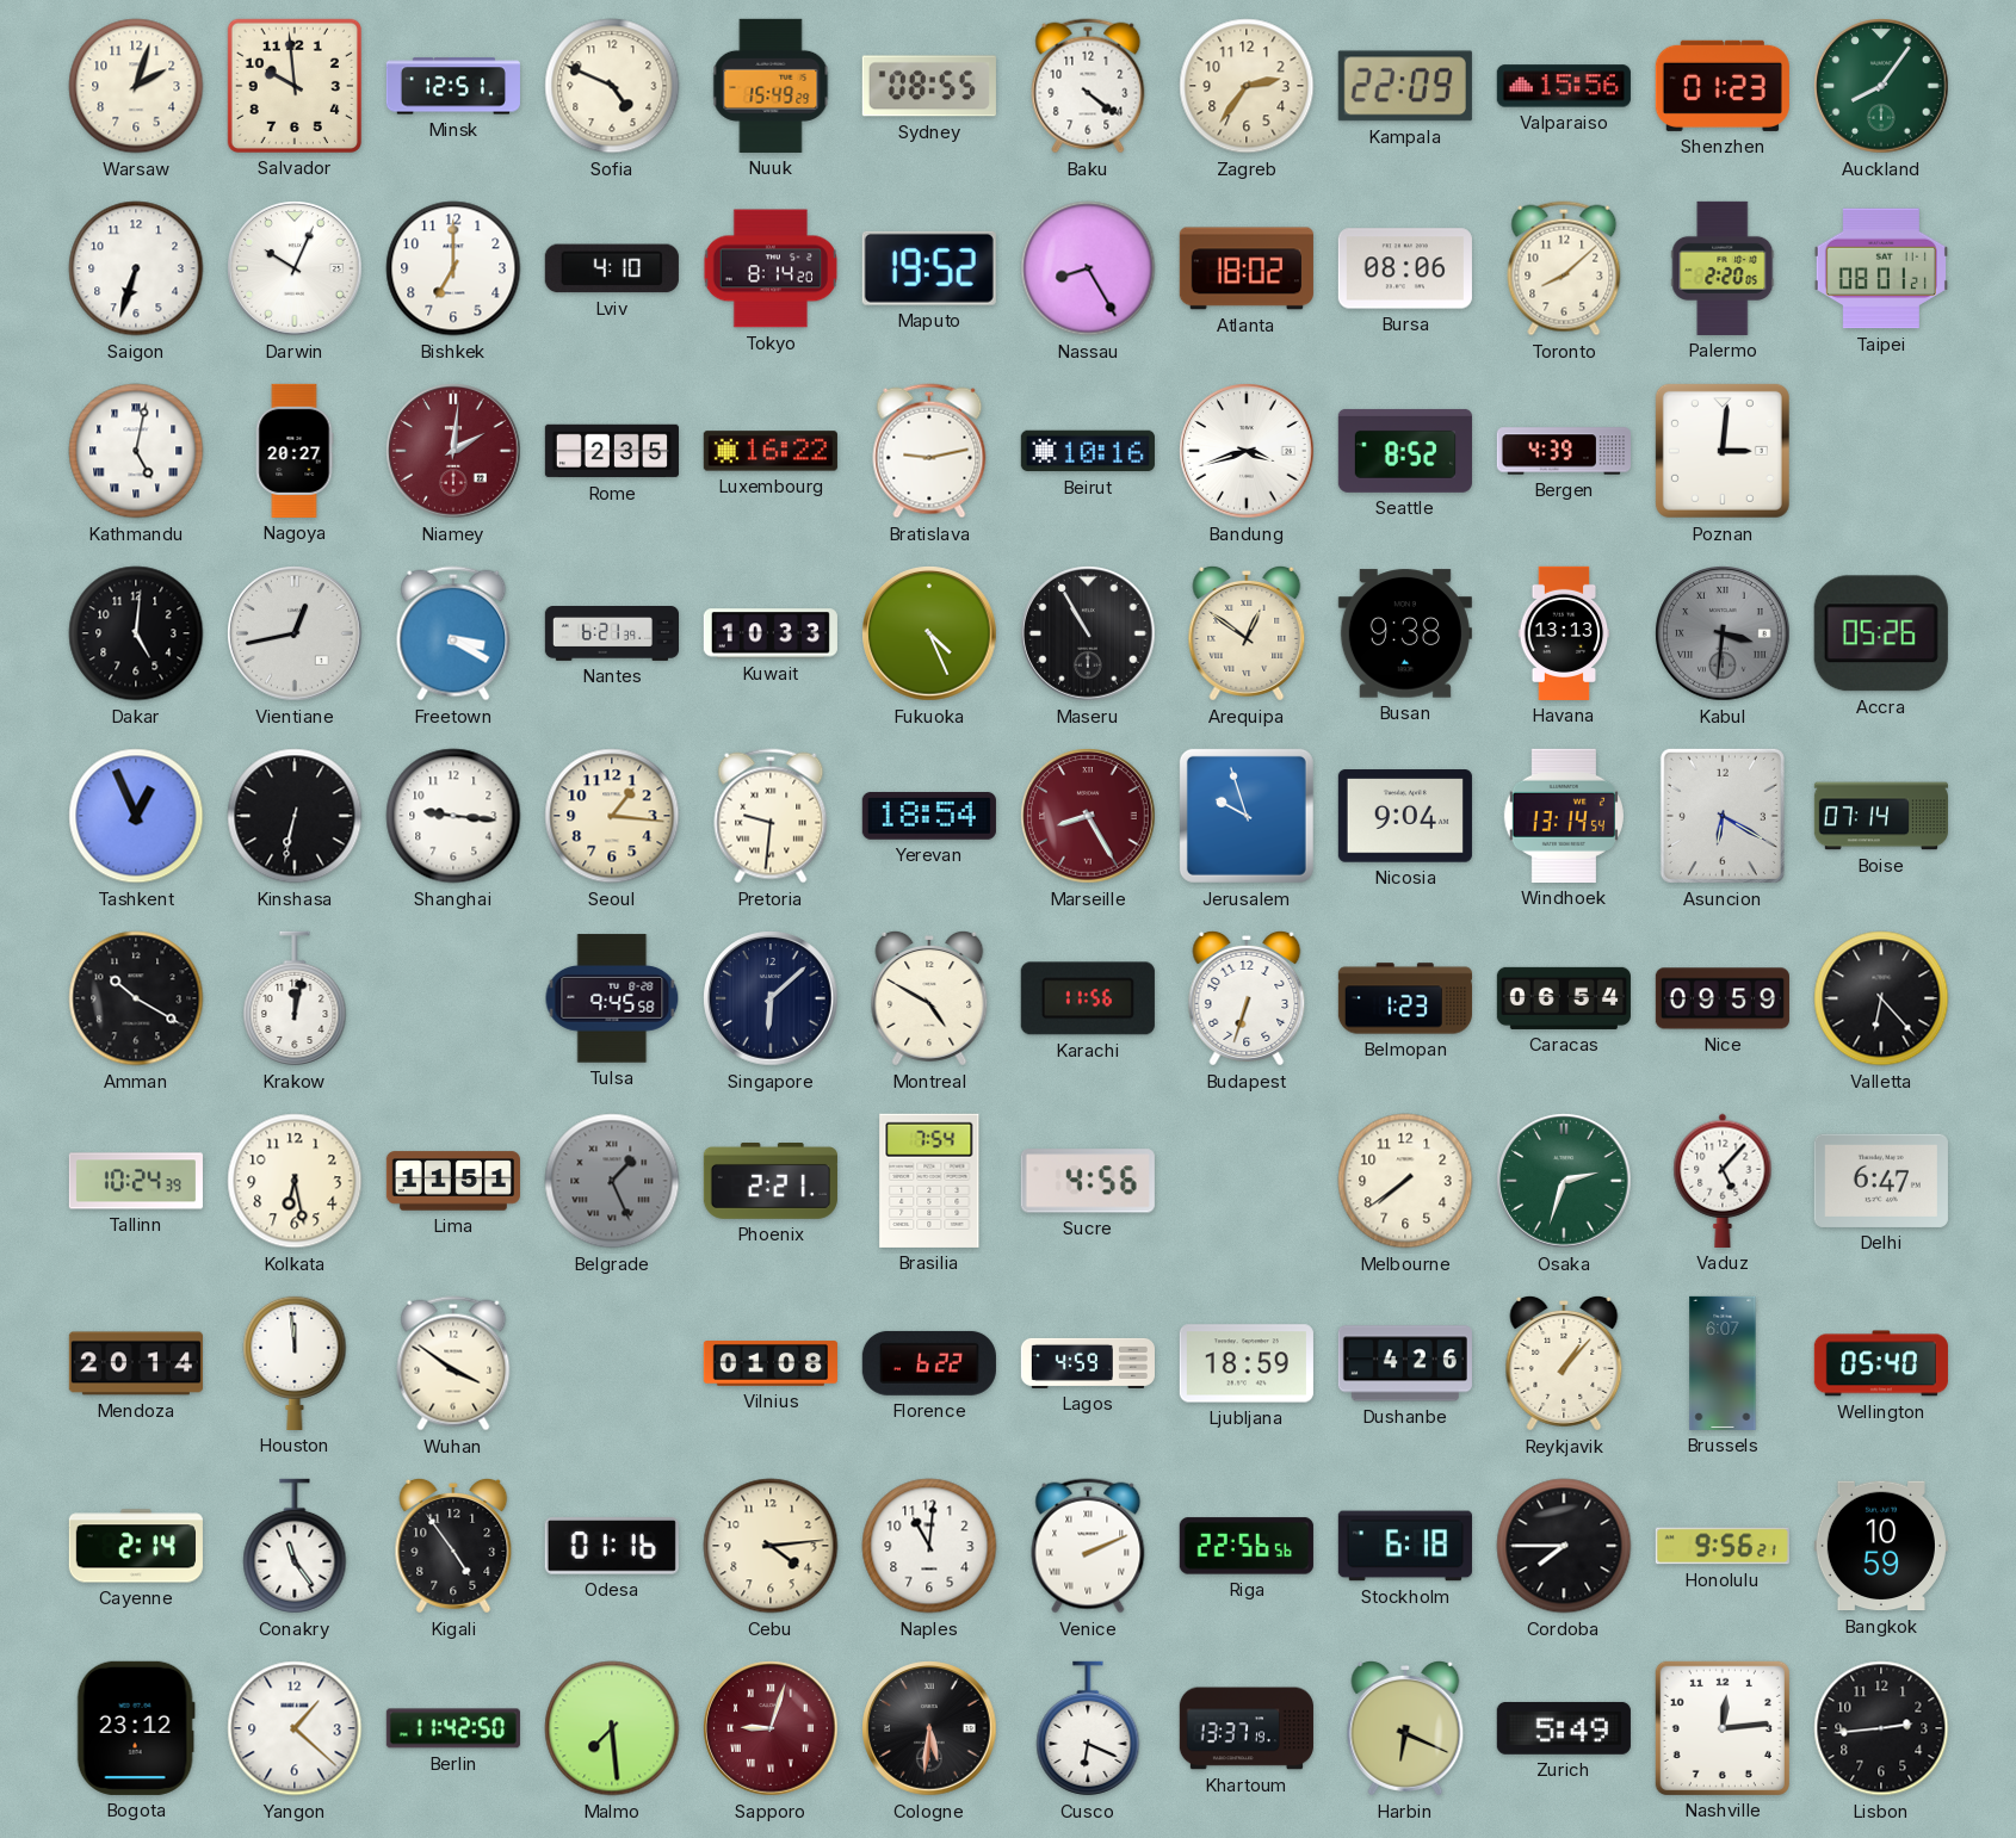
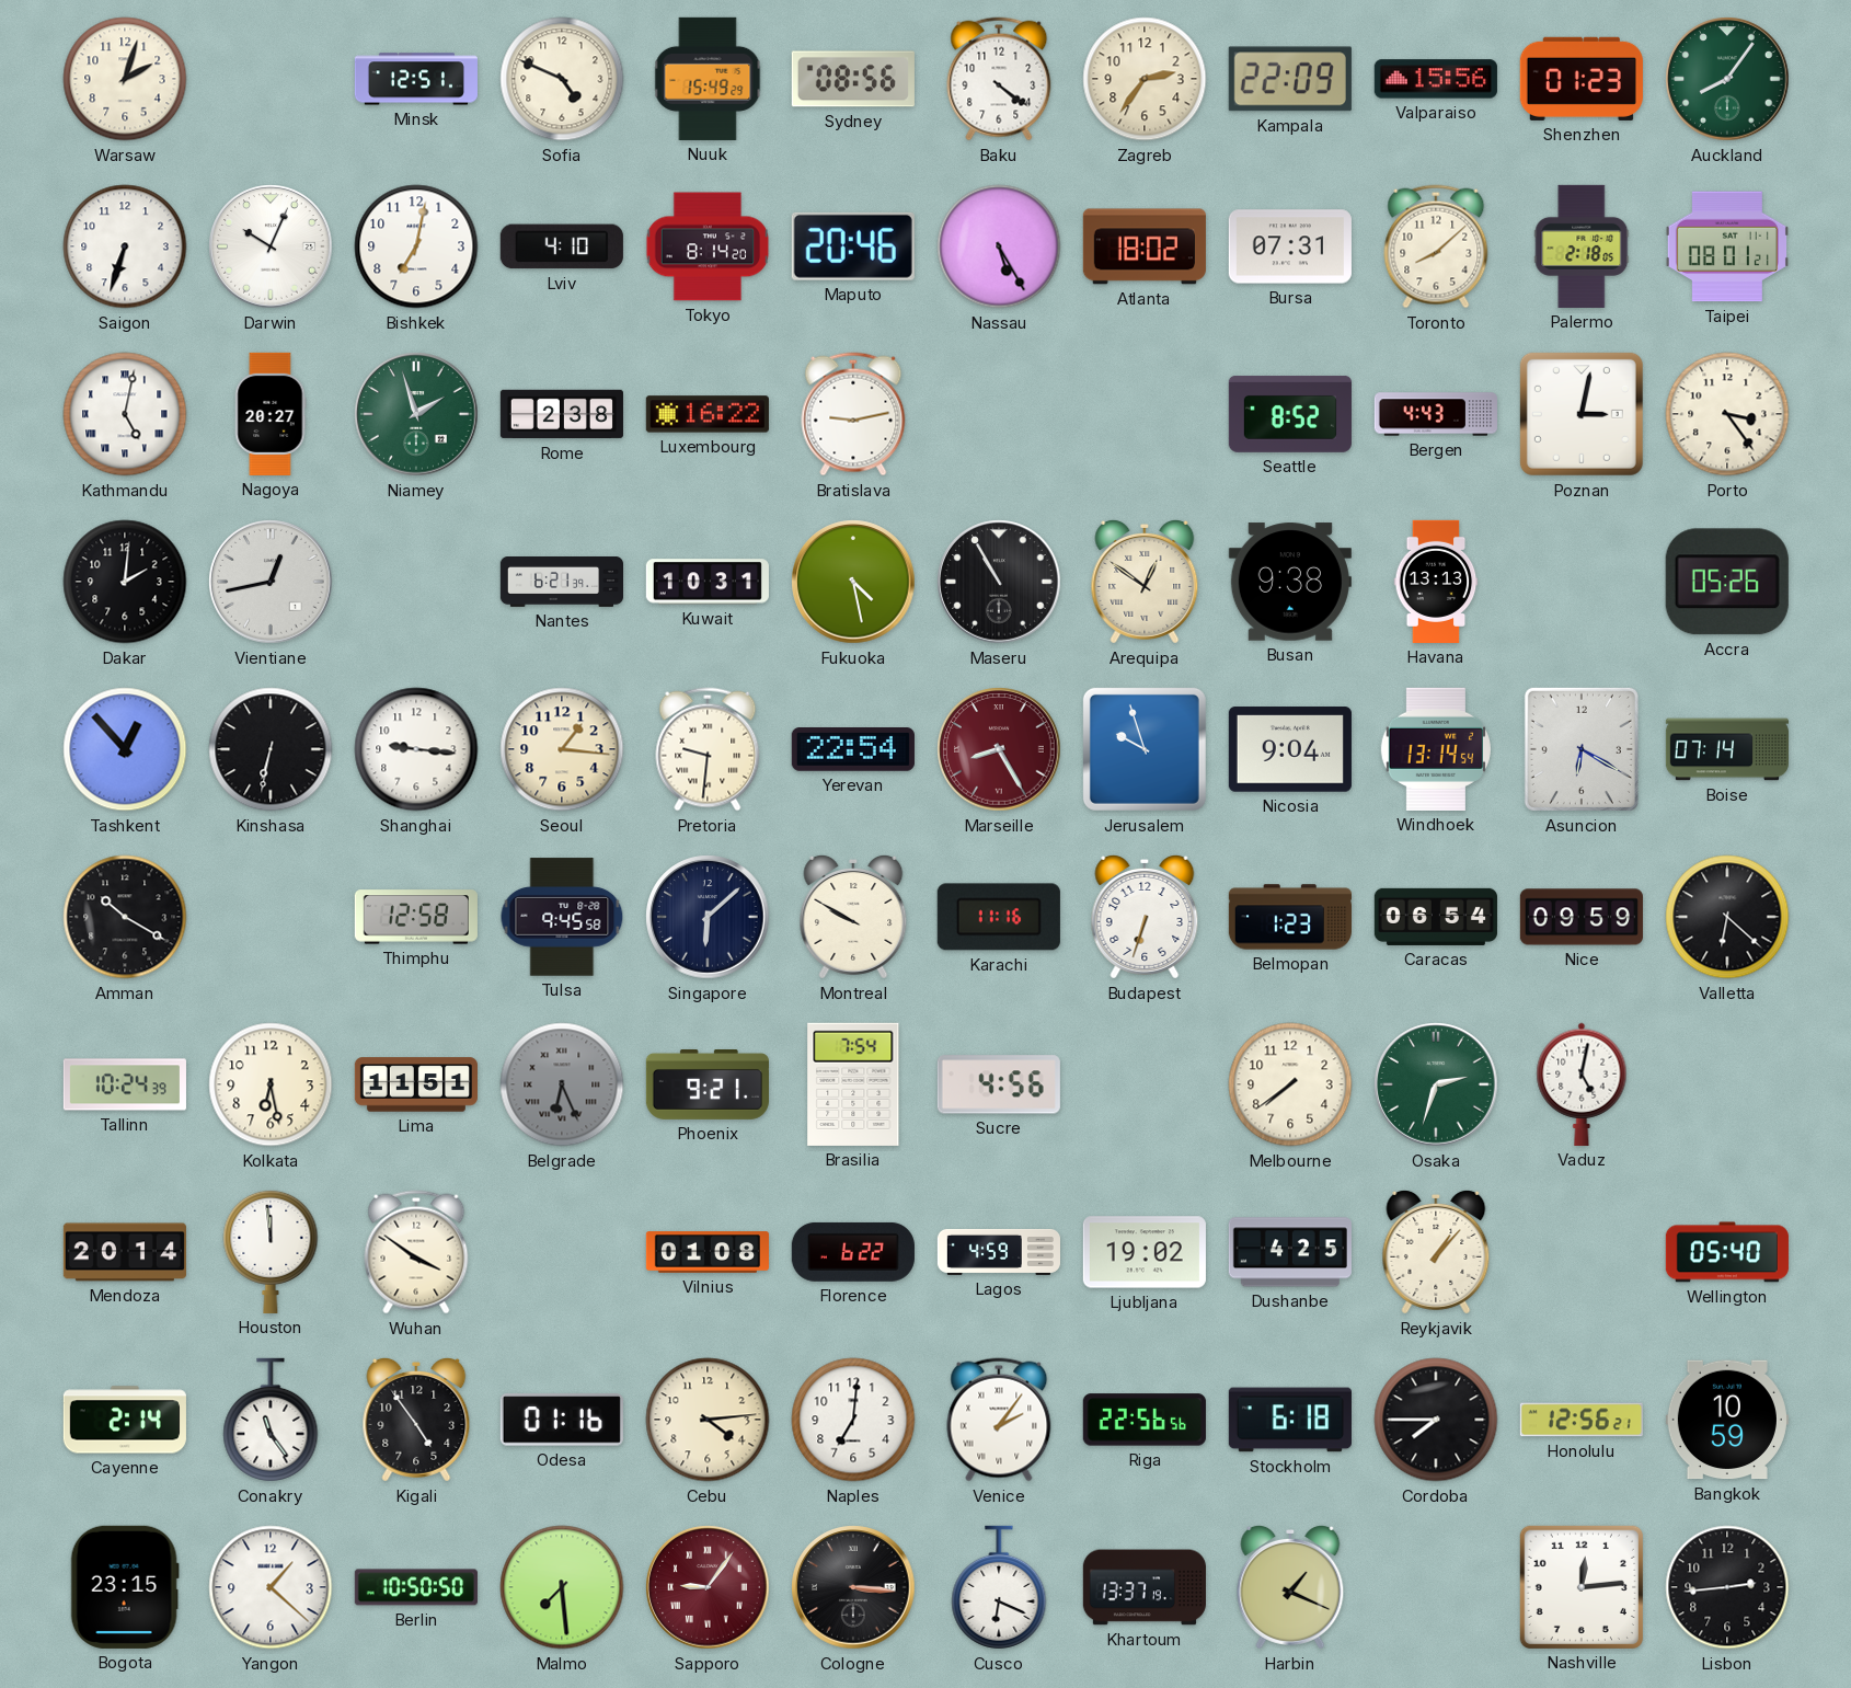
Salvador: 9:59 -> none
Sydney: 08:55 -> 08:56
Bishkek: 7:00 -> 7:02
Maputo: 19:52 -> 20:46
Nassau: 8:25 -> 5:25
Bursa: 08:06 -> 07:31
Palermo: 2:20 -> 2:18
Niamey: 2:01 -> 1:57
Niamey dial: burgundy -> green
Rome: 2:35 -> 2:38
Beirut: 10:16 -> none
Bandung: 3:42 -> none
Bergen: 4:39 -> 4:43
Poznan: 3:01 -> 3:02
Porto: none -> 3:24
Dakar: 5:01 -> 2:01
Freetown: 3:20 -> none
Kuwait: 10:33 -> 10:31
Fukuoka: 4:26 -> 4:28
Kabul: 3:31 -> none
Tashkent: 12:56 -> 12:53
Yerevan: 18:54 -> 22:54
Krakow: 12:02 -> none
Thimphu: none -> 12:58
Montreal: 4:50 -> 9:50
Karachi: 11:56 -> 11:16
Valletta: 6:23 -> 6:22
Belgrade: 1:26 -> 6:26
Phoenix: 2:21 -> 9:21
Vaduz: 5:07 -> 5:02
Delhi: 6:47 -> none
Ljubljana: 18:59 -> 19:02
Dushanbe: 4:26 -> 4:25
Brussels: 6:07 -> none
Naples: 11:01 -> 7:01
Venice: 2:11 -> 2:06
Honolulu: 9:56 -> 12:56
Bogota: 23:12 -> 23:15
Berlin: 11:42 -> 10:50
Sapporo: 9:03 -> 9:06
Cologne: 5:31 -> 3:16
Harbin: 6:19 -> 1:19
Zurich: 5:49 -> none
